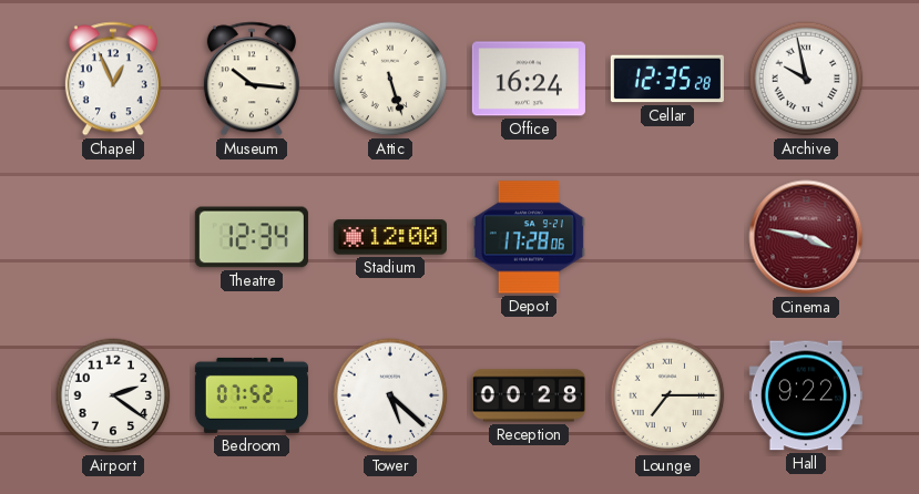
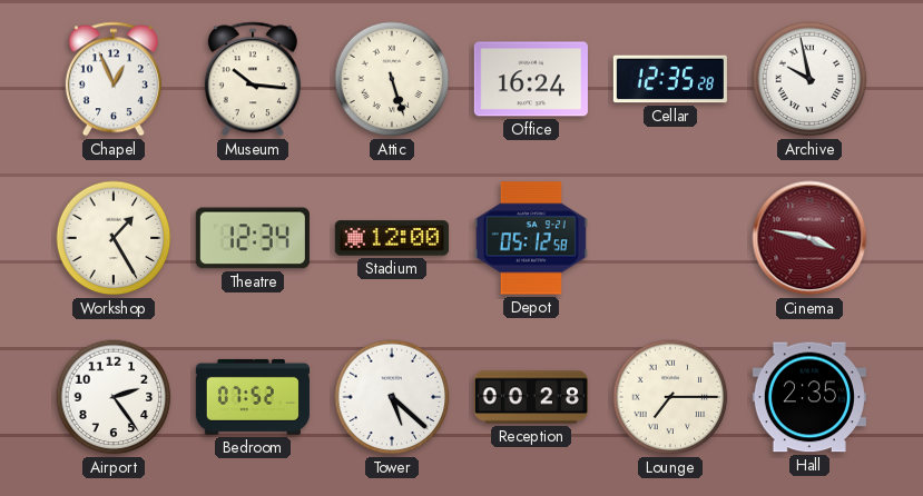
Workshop: none -> 1:25
Depot: 17:28 -> 05:12
Airport: 2:21 -> 2:24
Hall: 9:22 -> 2:35
